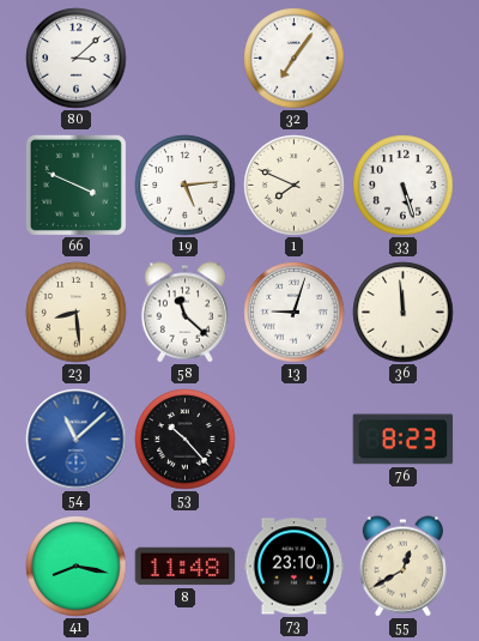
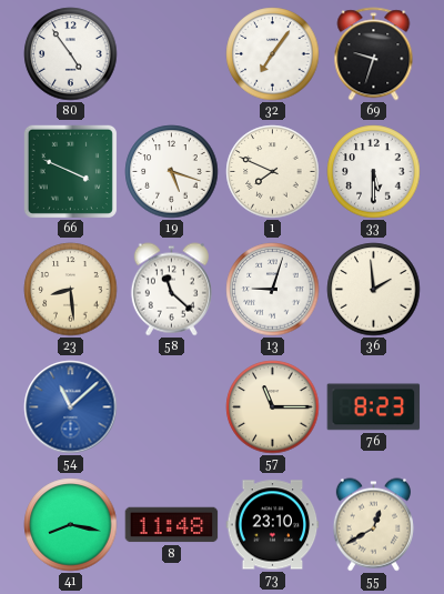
80: 3:08 -> 4:54
69: none -> 9:33
19: 5:14 -> 5:18
33: 5:27 -> 5:30
36: 11:59 -> 1:59
53: 10:23 -> none
57: none -> 11:15
